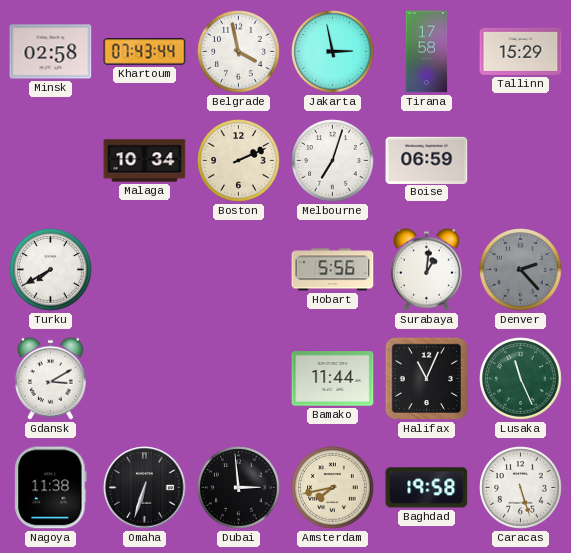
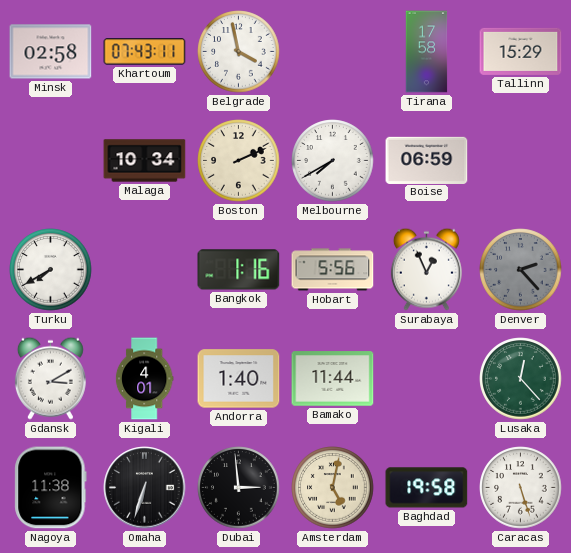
Khartoum: 07:43:44 -> 07:43:11
Jakarta: 2:58 -> none
Melbourne: 7:03 -> 7:40
Bangkok: none -> 1:16
Surabaya: 1:01 -> 12:56
Kigali: none -> 4:01
Andorra: none -> 1:40
Halifax: 11:04 -> none
Lusaka: 11:26 -> 12:23
Amsterdam: 7:43 -> 5:02
